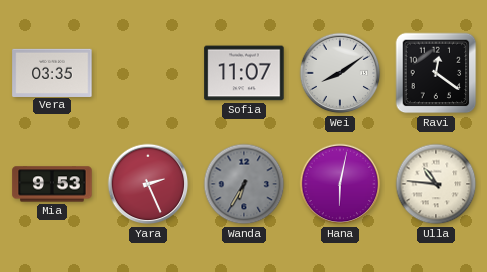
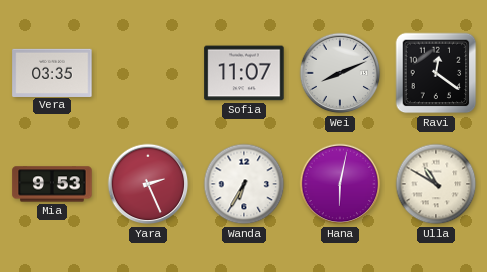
Wei: 8:09 -> 8:11
Wanda dial: grey -> white
Ulla: 10:46 -> 10:50
